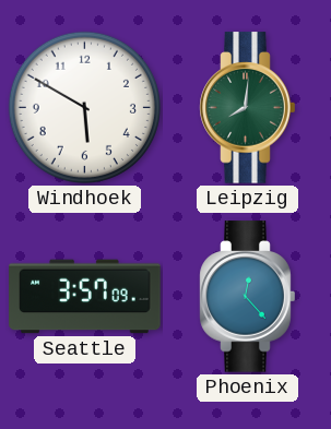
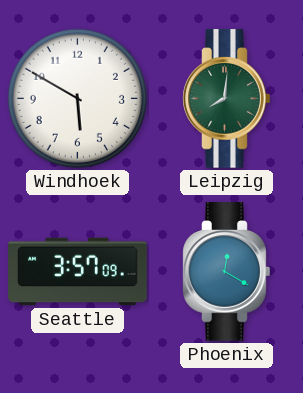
Phoenix: 12:23 -> 12:20
